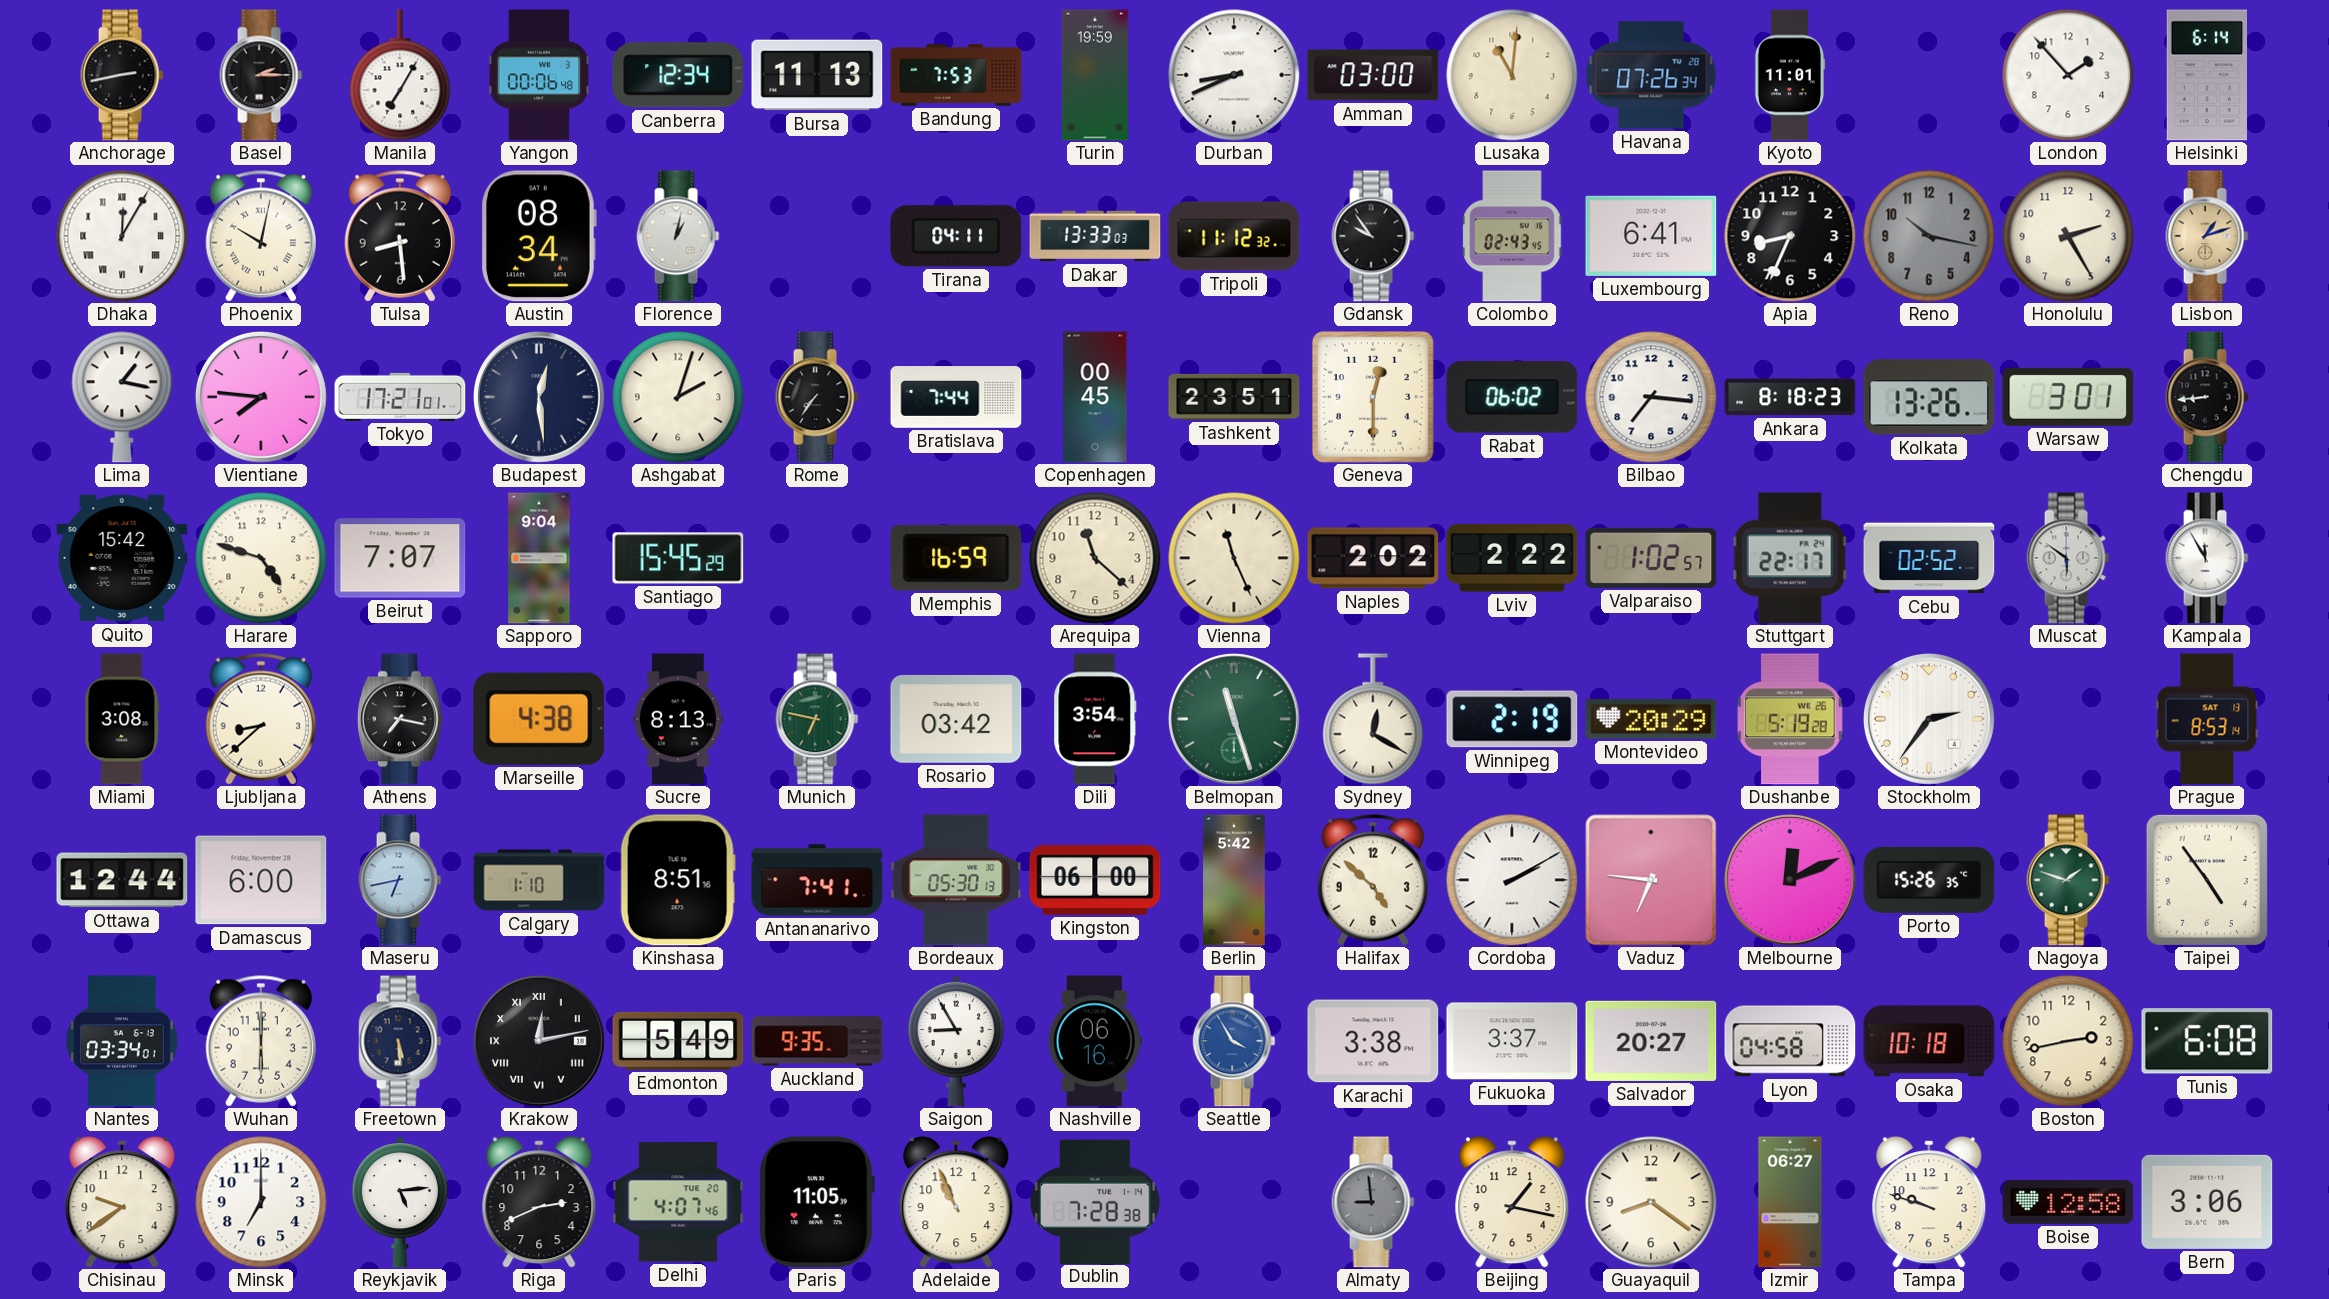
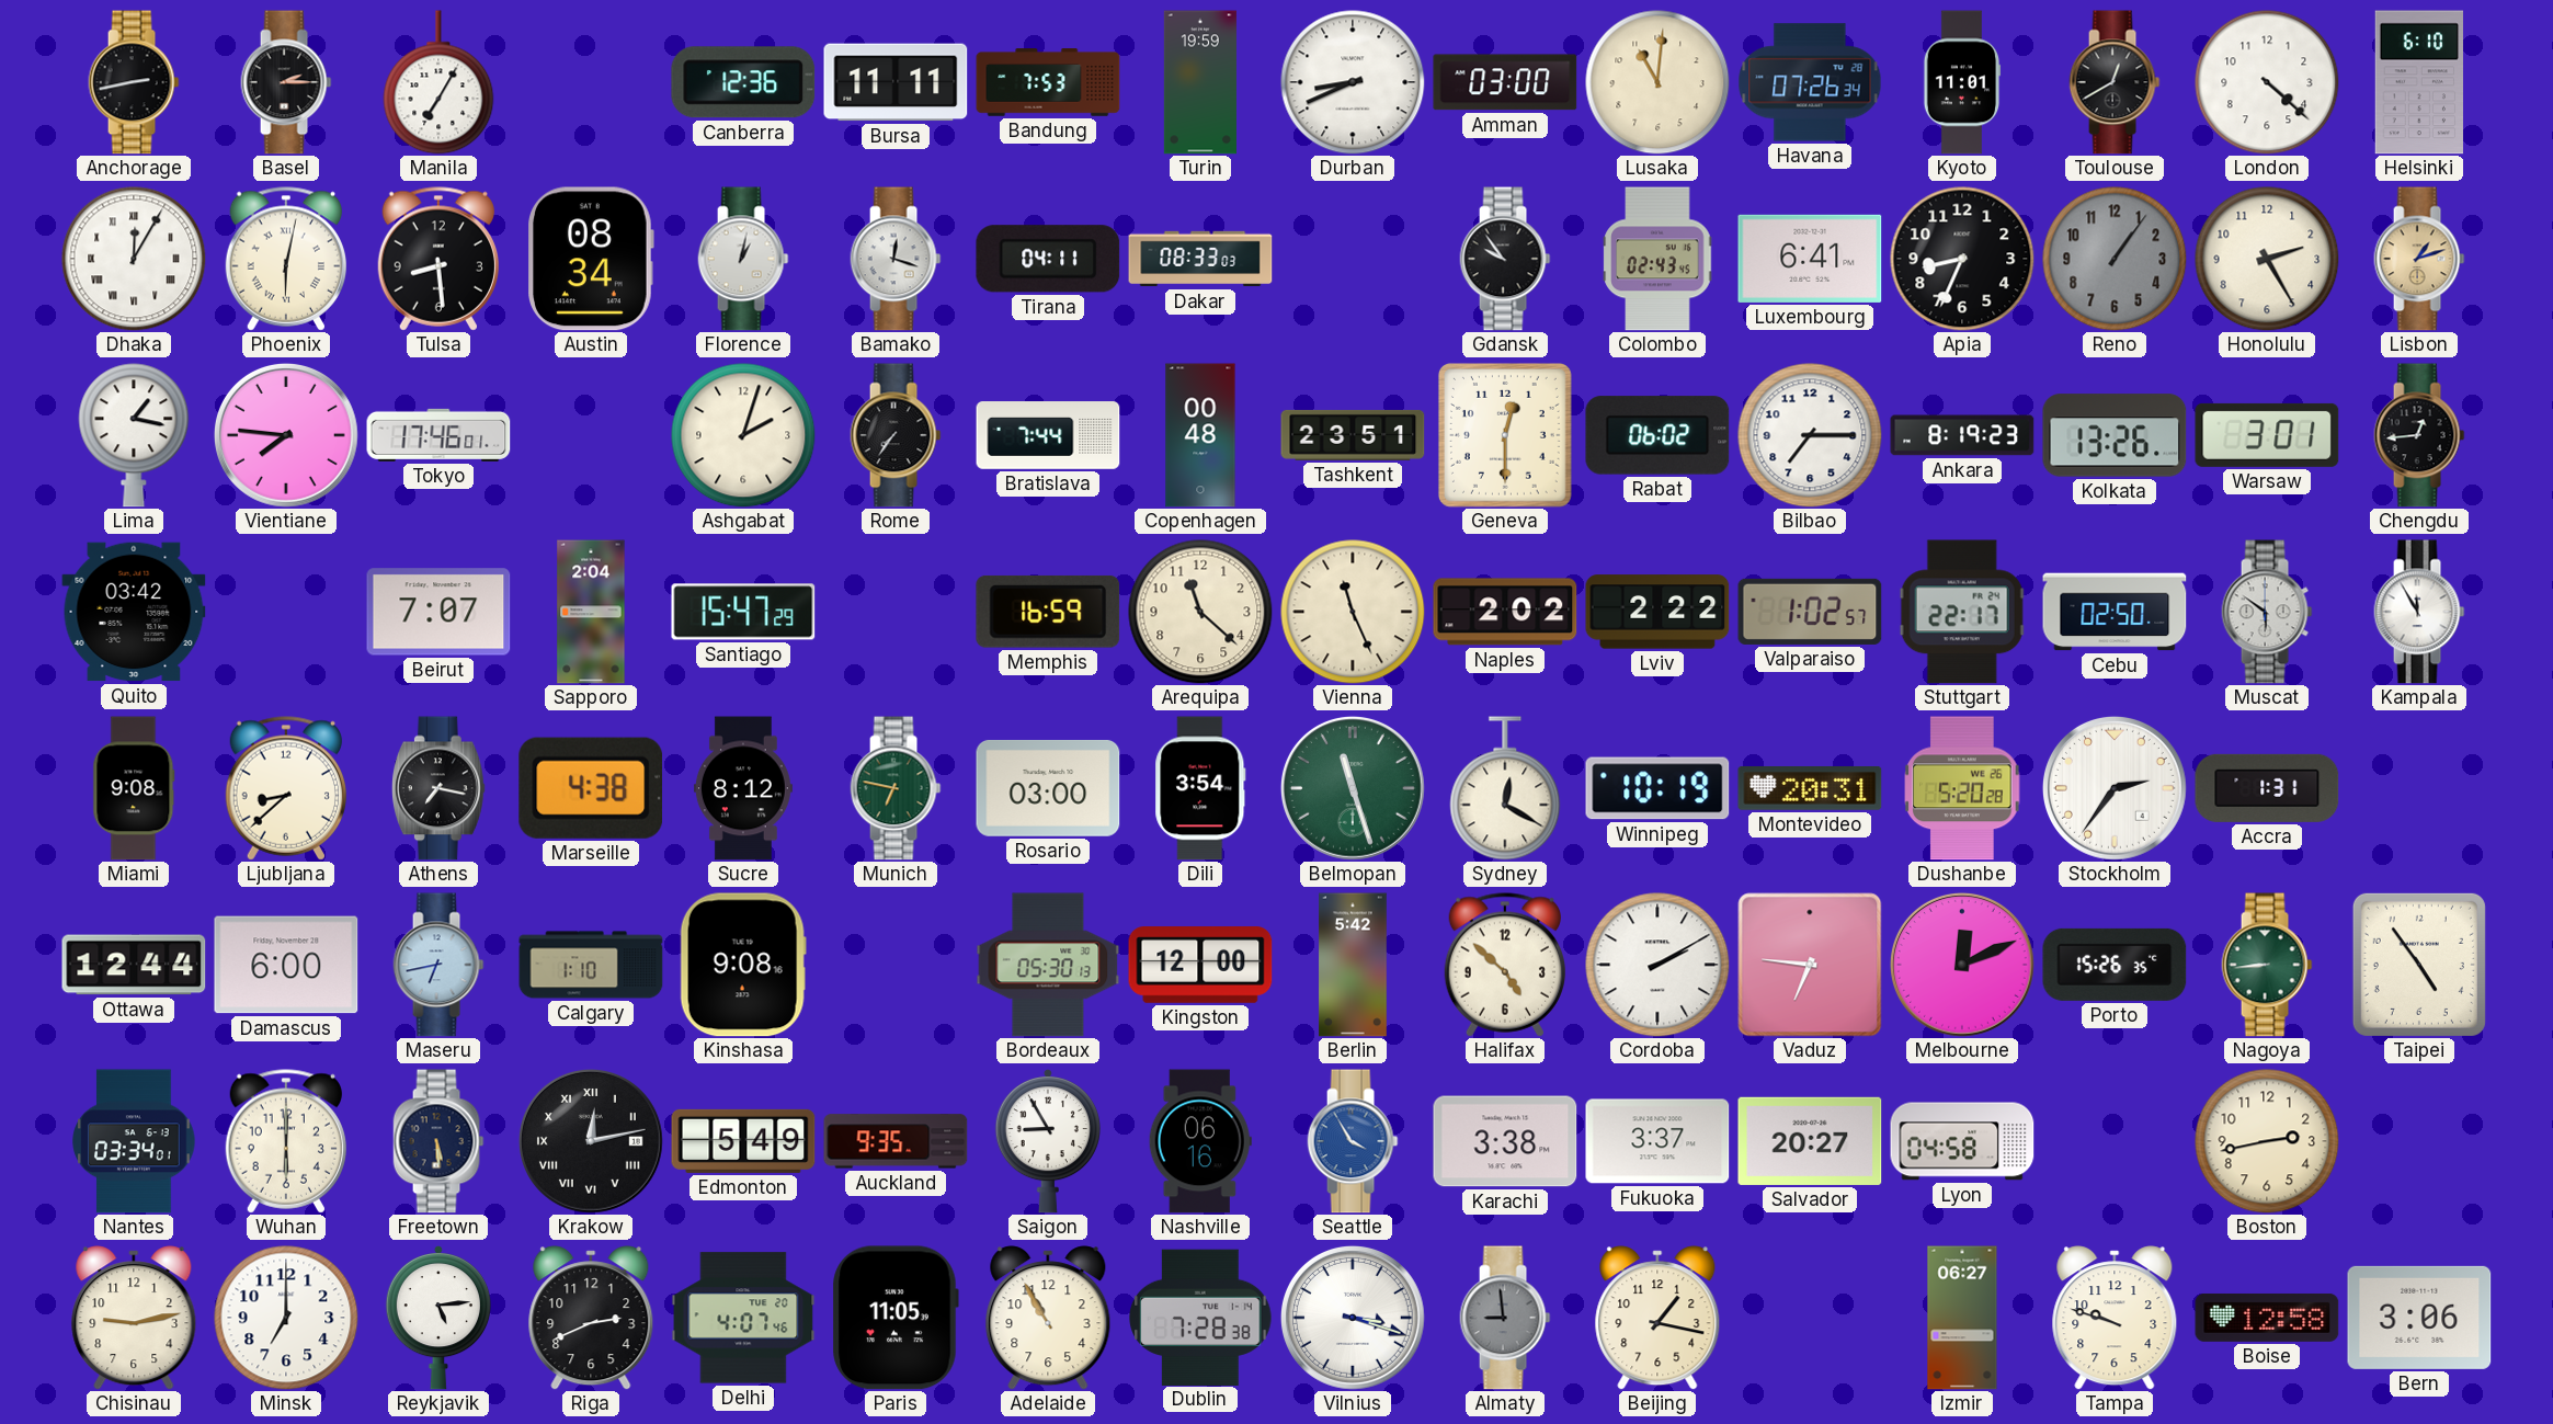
Yangon: 00:06 -> none
Canberra: 12:34 -> 12:36
Bursa: 11:13 -> 11:11
Toulouse: none -> 12:40
London: 1:53 -> 4:22
Helsinki: 6:14 -> 6:10
Phoenix: 10:02 -> 6:02
Bamako: none -> 12:18
Dakar: 13:33 -> 08:33
Tripoli: 11:12 -> none
Reno: 10:17 -> 1:06
Tokyo: 17:21 -> 17:46
Budapest: 12:29 -> none
Copenhagen: 00:45 -> 00:48
Bilbao: 7:16 -> 7:15
Ankara: 8:18 -> 8:19
Chengdu: 8:44 -> 12:44
Quito: 15:42 -> 03:42
Harare: 4:48 -> none
Sapporo: 9:04 -> 2:04
Santiago: 15:45 -> 15:47
Cebu: 02:52 -> 02:50
Miami: 3:08 -> 9:08
Sucre: 8:13 -> 8:12
Rosario: 03:42 -> 03:00
Winnipeg: 2:19 -> 10:19
Montevideo: 20:29 -> 20:31
Dushanbe: 5:19 -> 5:20
Accra: none -> 1:31
Prague: 8:53 -> none
Kinshasa: 8:51 -> 9:08
Antananarivo: 7:41 -> none
Kingston: 06:00 -> 12:00
Nagoya: 1:48 -> 8:44
Osaka: 10:18 -> none
Tunis: 6:08 -> none
Chisinau: 9:39 -> 9:13
Adelaide: 10:56 -> 10:55
Vilnius: none -> 3:18
Guayaquil: 8:21 -> none
